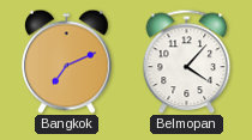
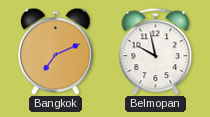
Belmopan: 4:07 -> 9:58
